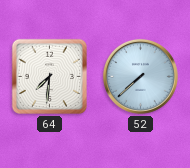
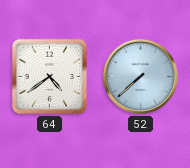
64: 7:31 -> 4:39
